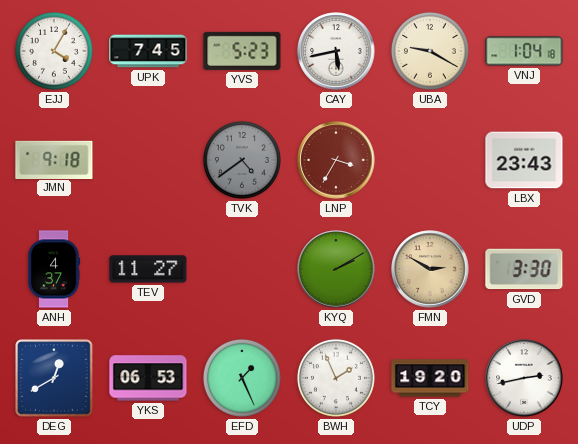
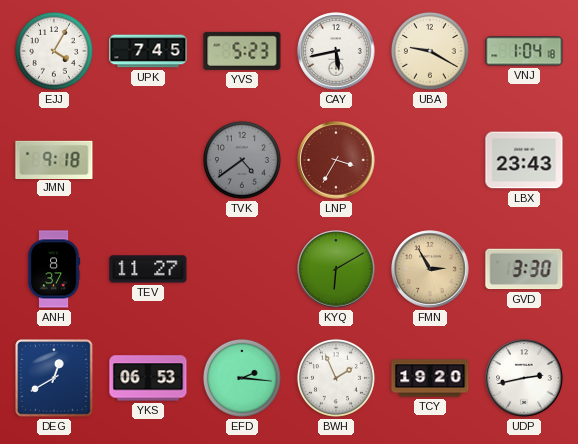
ANH: 4:37 -> 8:37
KYQ: 2:10 -> 6:10
FMN: 2:50 -> 2:55
EFD: 1:26 -> 2:16
